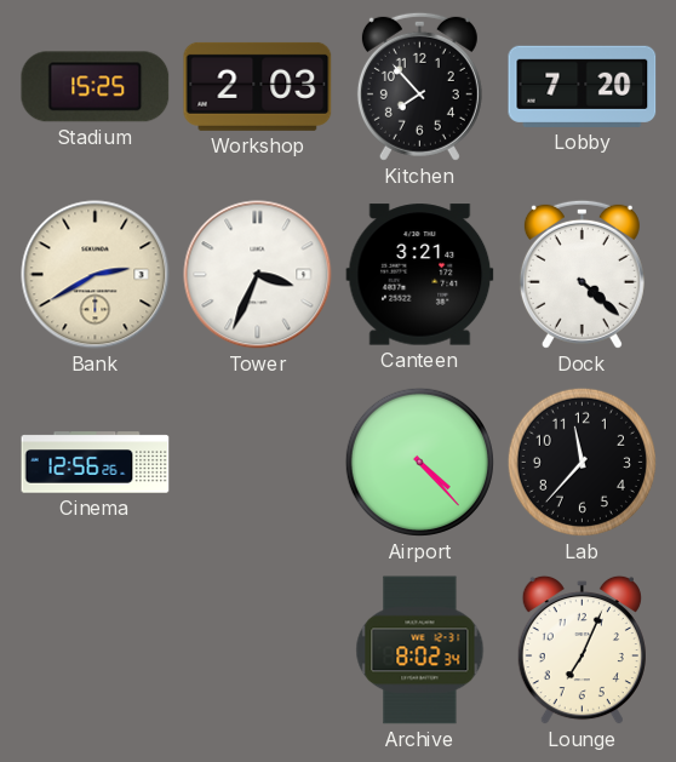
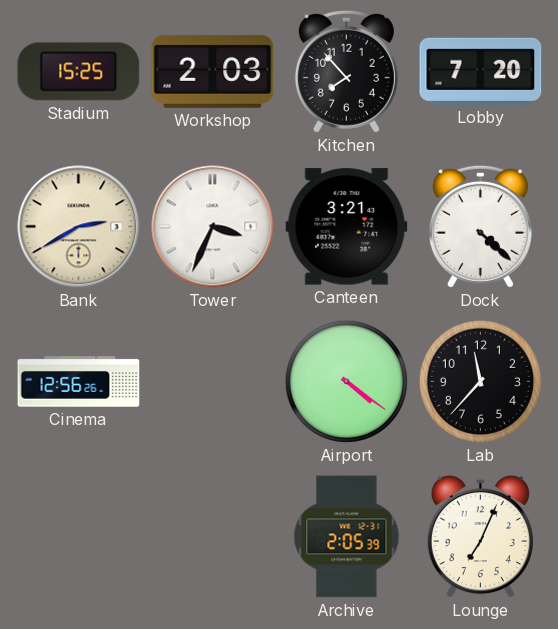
Airport: 4:23 -> 4:21
Archive: 8:02 -> 2:05
